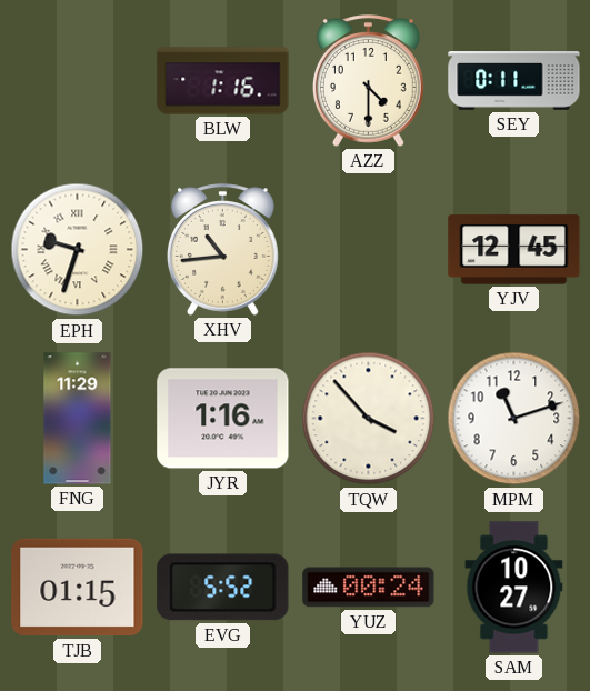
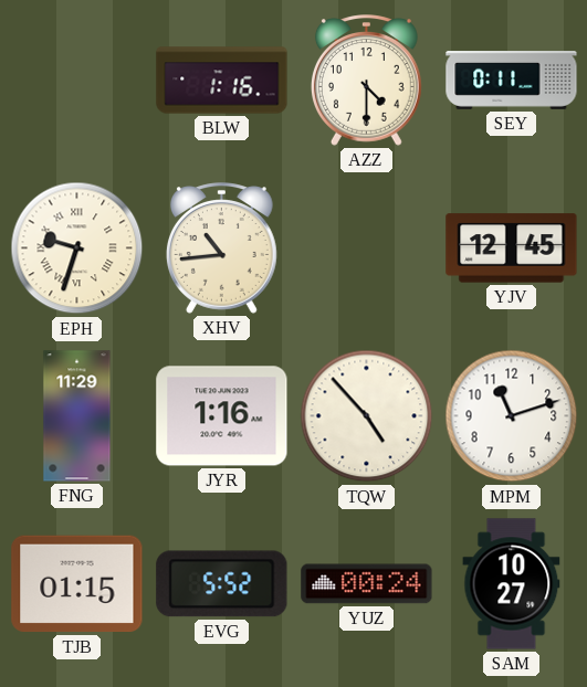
TQW: 3:53 -> 4:53
